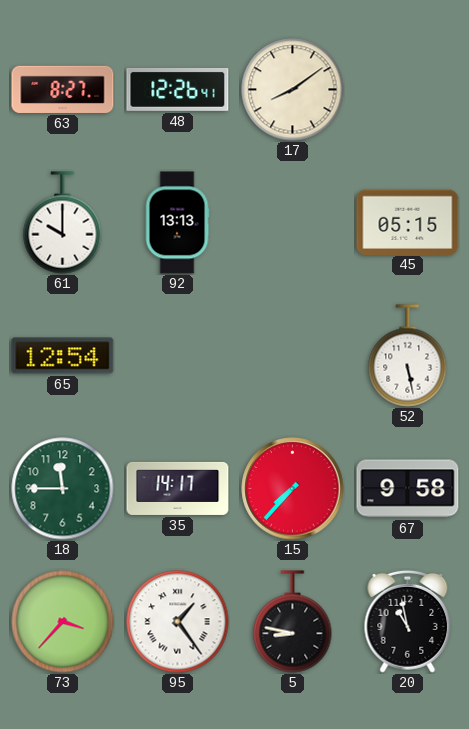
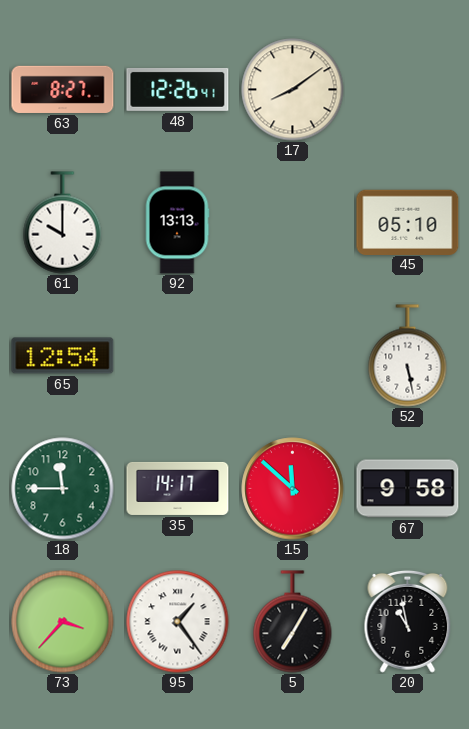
45: 05:15 -> 05:10
15: 7:37 -> 11:52
5: 8:47 -> 7:05
